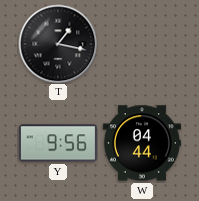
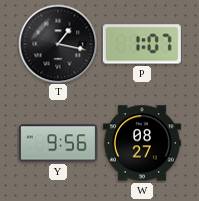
P: none -> 1:07
W: 04:44 -> 08:27
